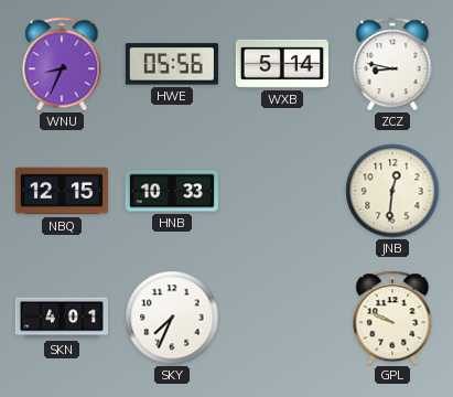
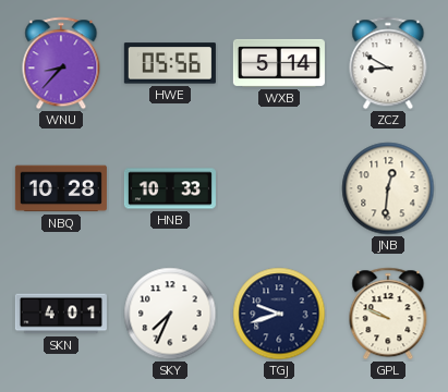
WNU: 8:34 -> 8:37
ZCZ: 8:47 -> 8:50
NBQ: 12:15 -> 10:28
TGJ: none -> 9:42
